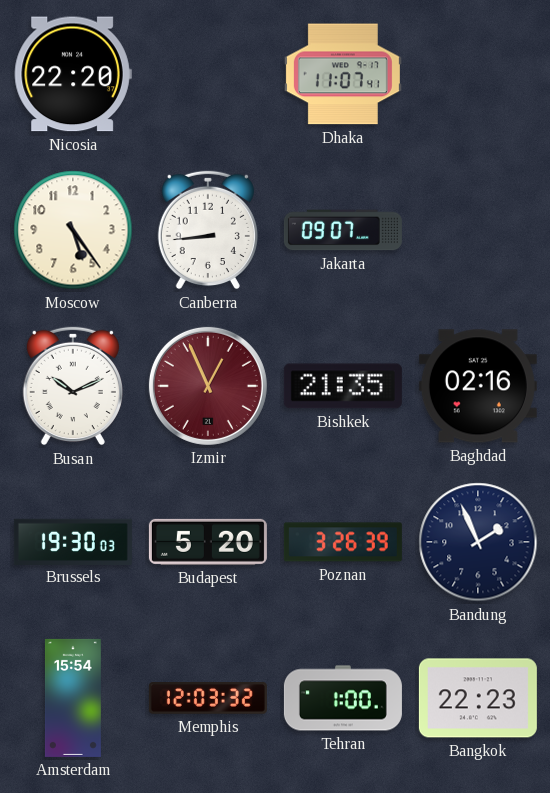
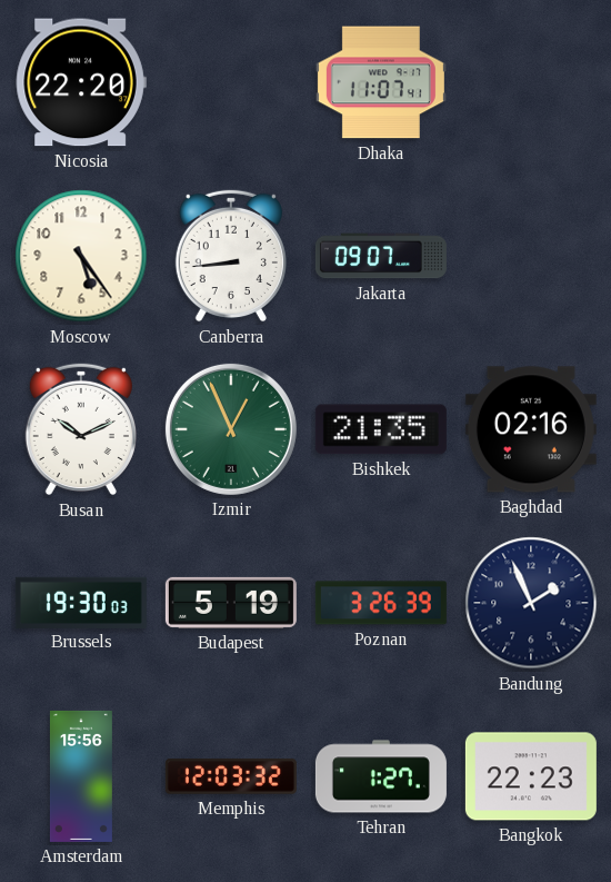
Izmir dial: burgundy -> green
Budapest: 5:20 -> 5:19
Amsterdam: 15:54 -> 15:56
Tehran: 1:00 -> 1:27
